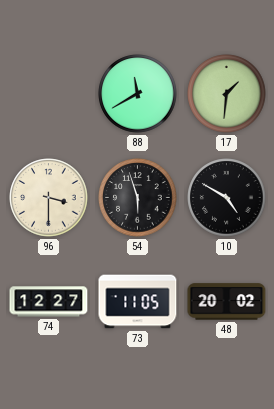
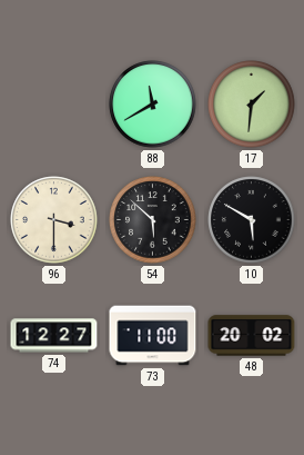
54: 5:57 -> 5:52
10: 4:50 -> 5:50
73: 11:05 -> 11:00
